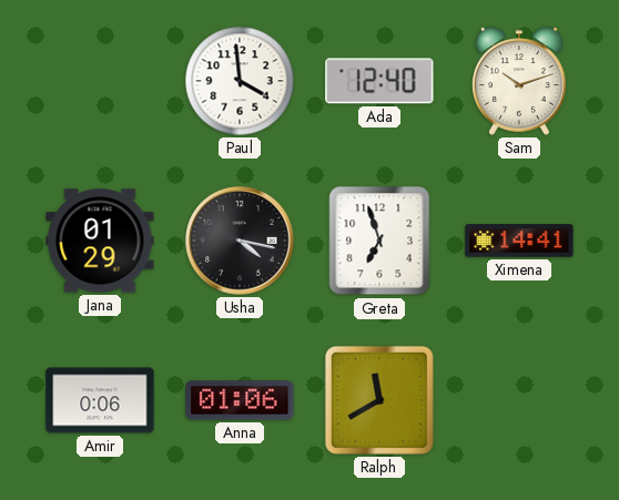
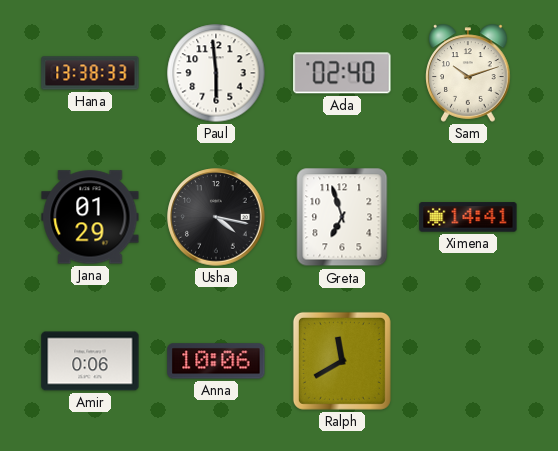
Hana: none -> 13:38
Paul: 3:59 -> 5:59
Ada: 12:40 -> 02:40
Anna: 01:06 -> 10:06
